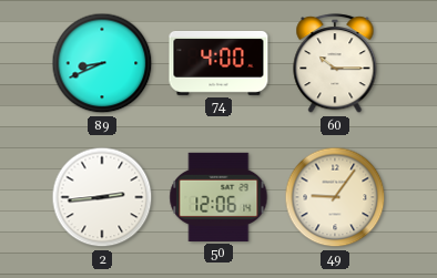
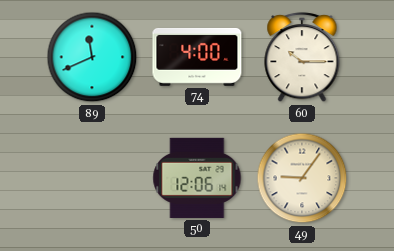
89: 8:41 -> 11:41
2: 2:44 -> none
